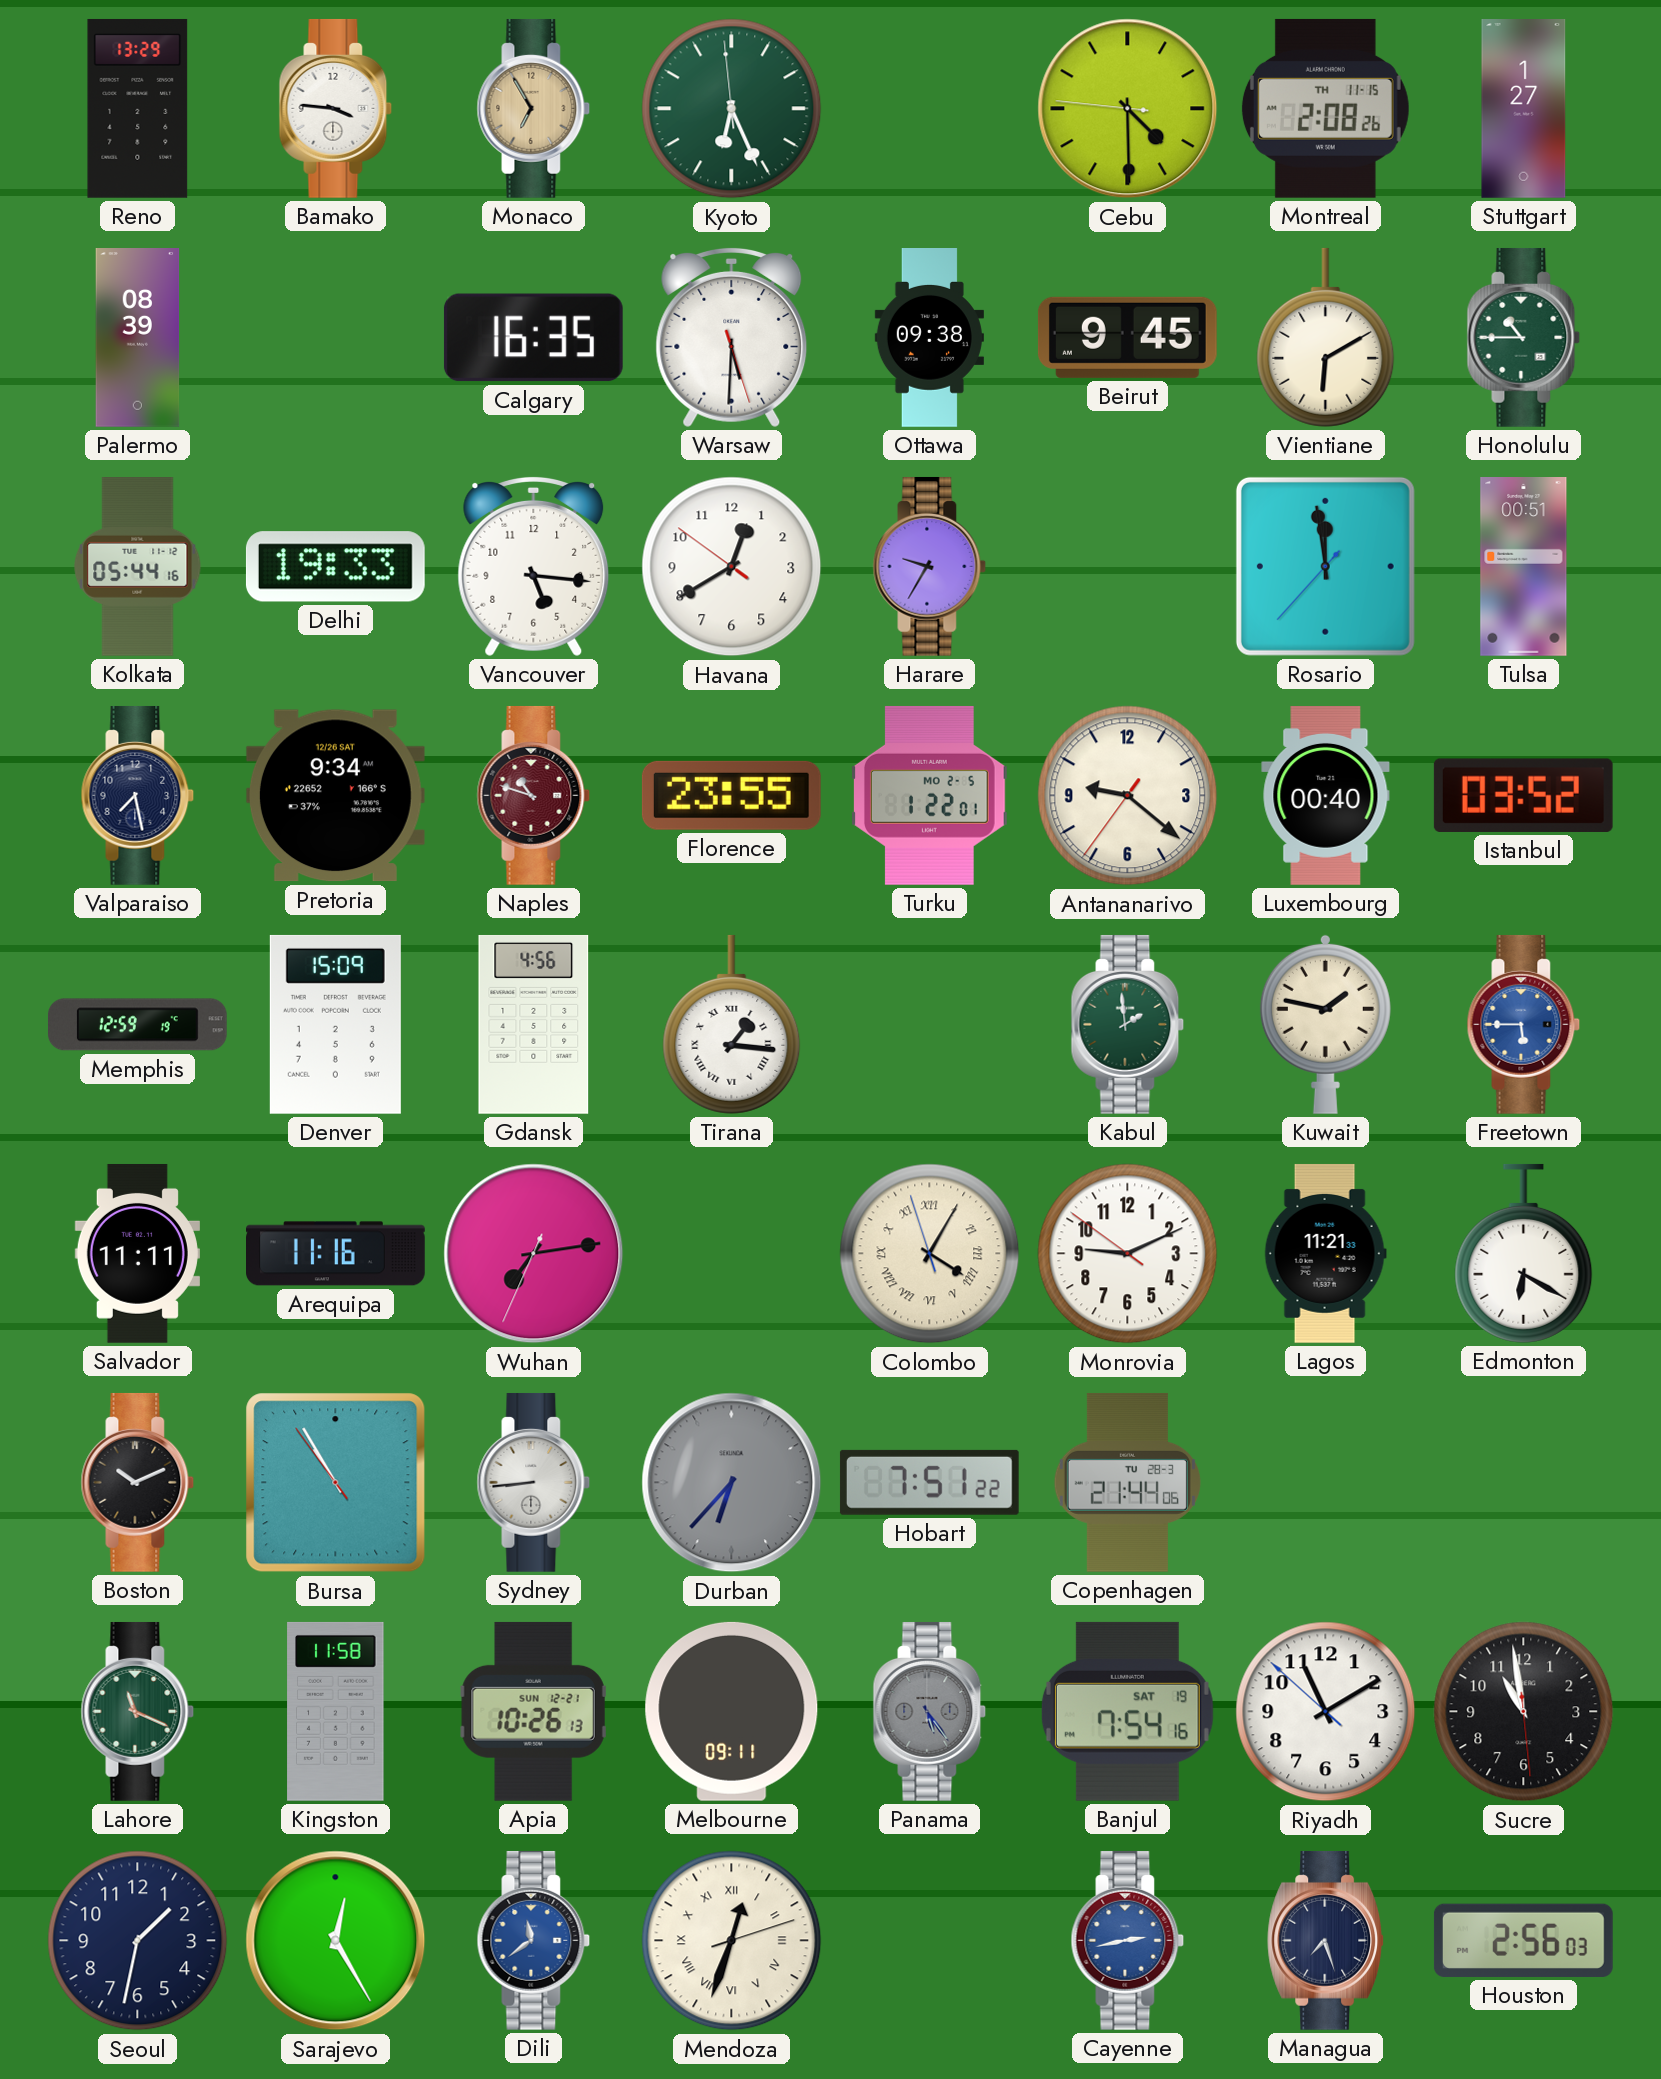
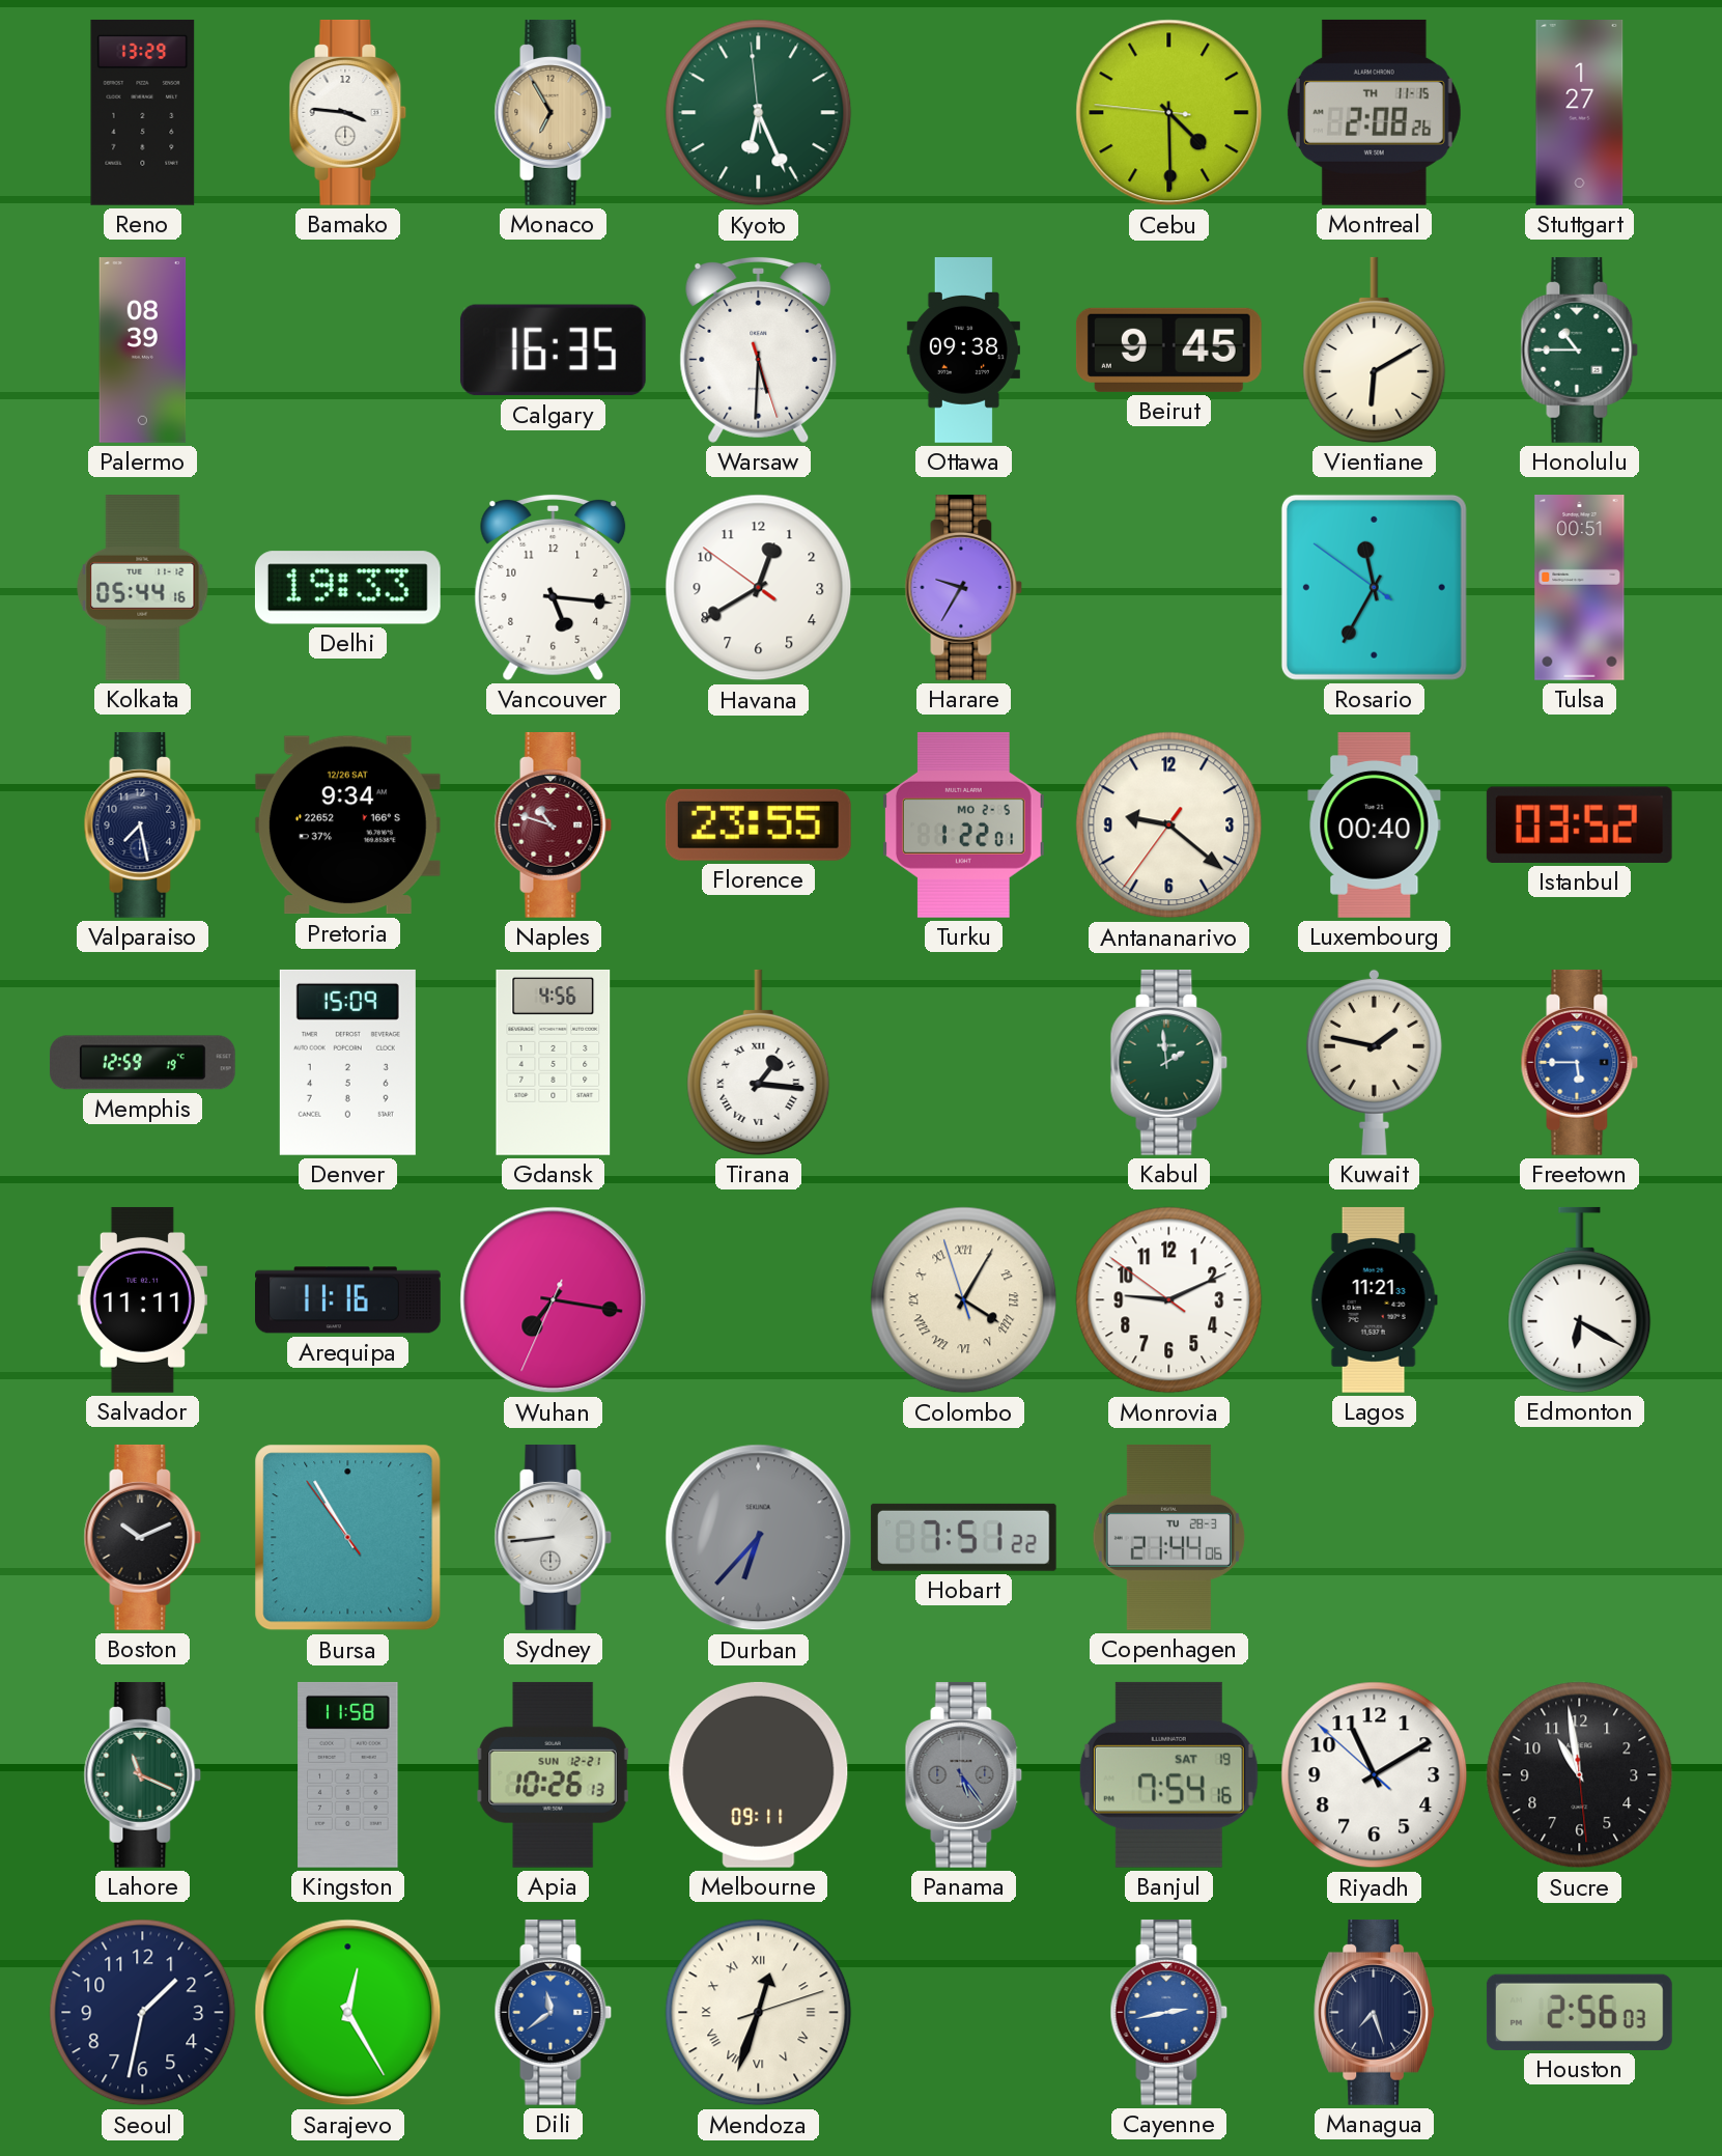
Rosario: 11:58 -> 11:34
Wuhan: 7:13 -> 7:16
